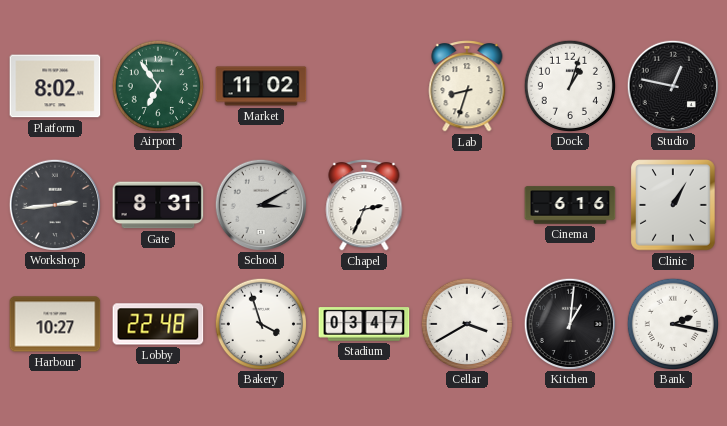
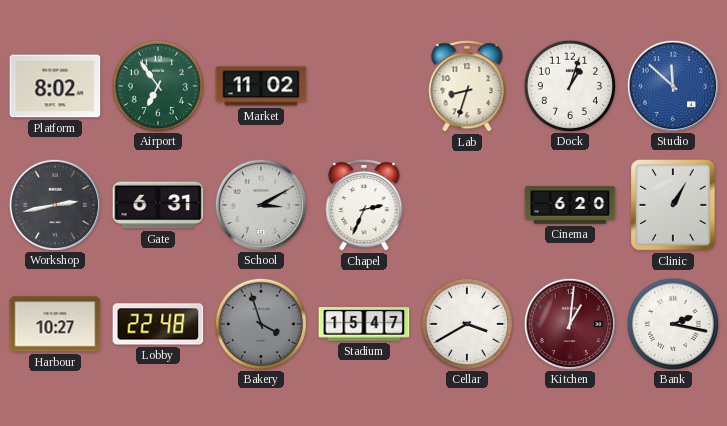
Studio: 12:47 -> 11:52
Studio dial: black -> blue
Workshop: 2:44 -> 2:43
Gate: 8:31 -> 6:31
Cinema: 6:16 -> 6:20
Bakery dial: white -> grey
Stadium: 03:47 -> 15:47
Kitchen dial: black -> burgundy
